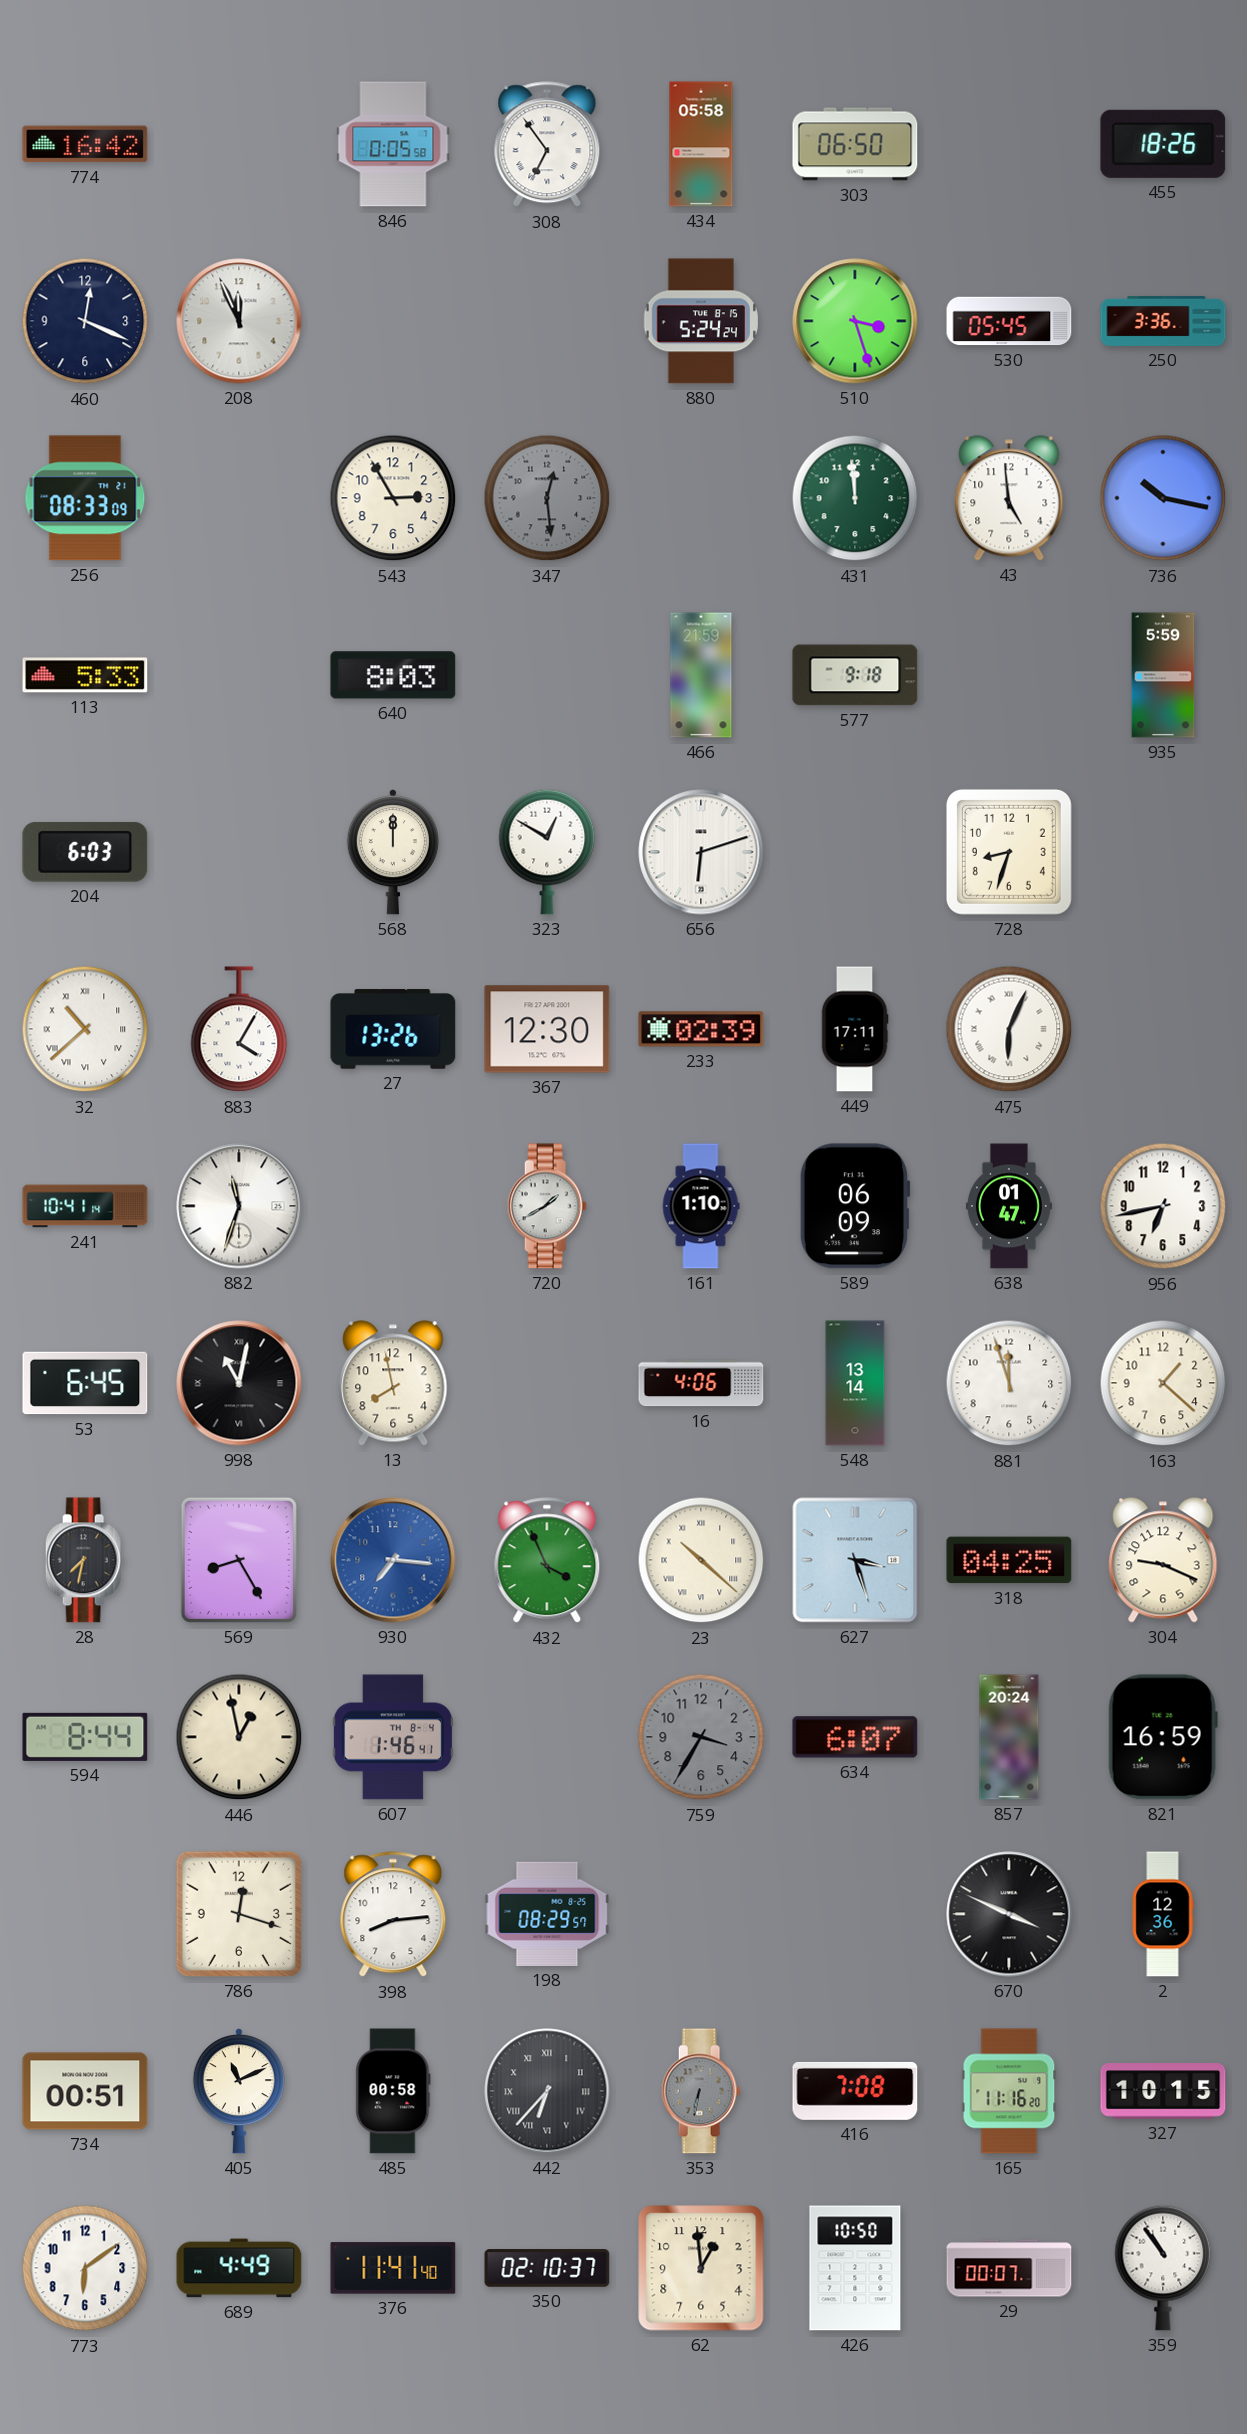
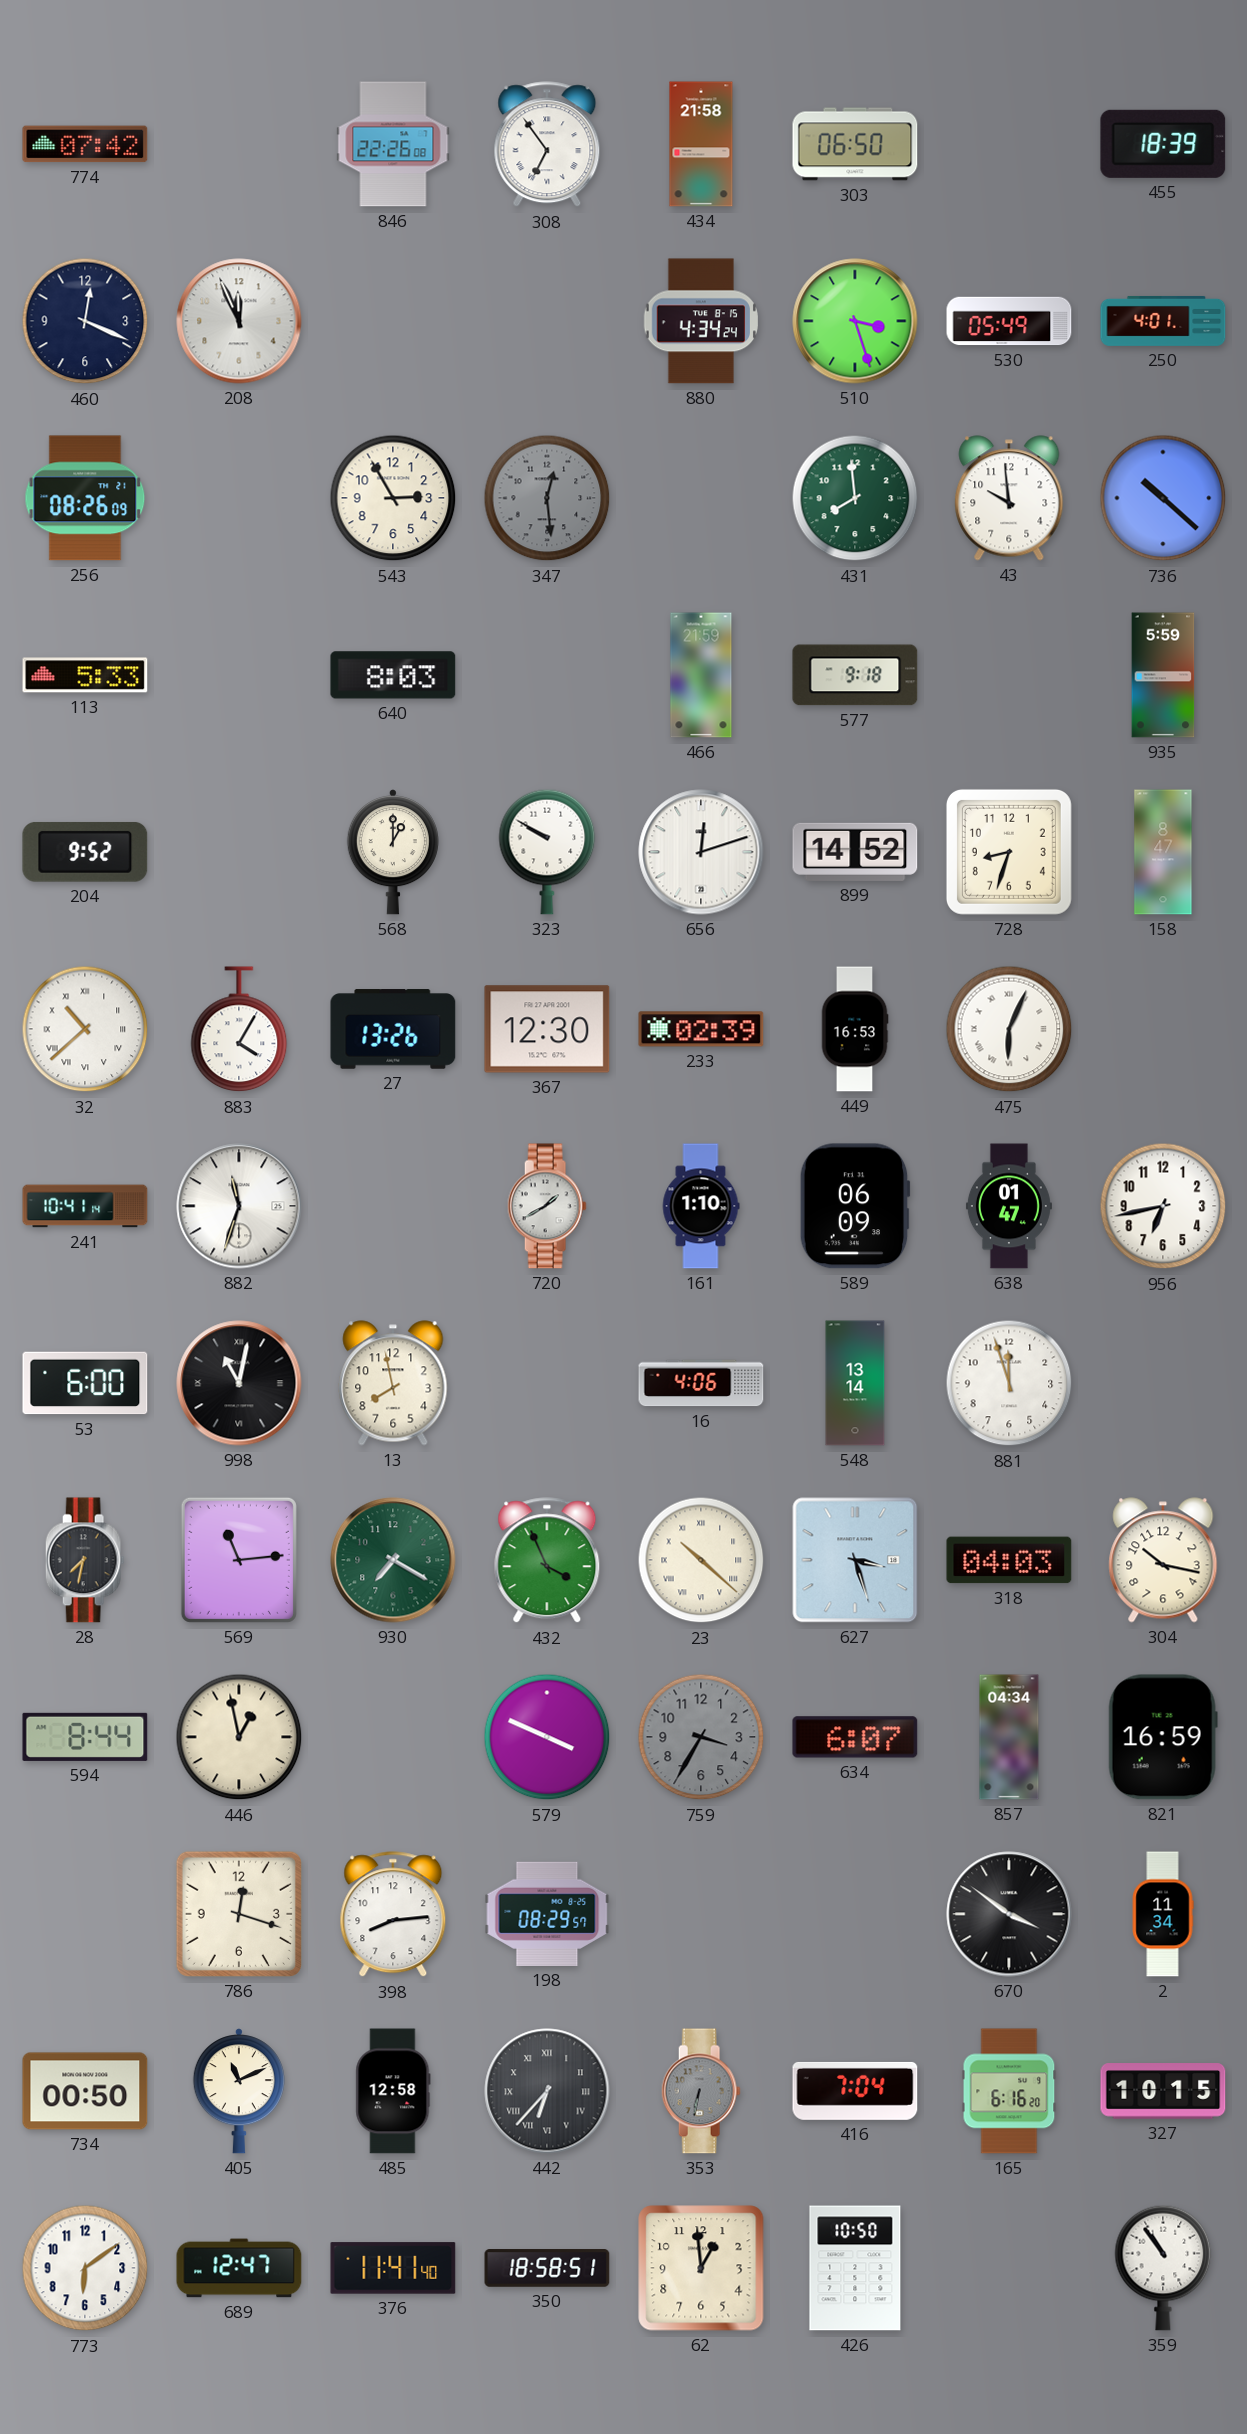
774: 16:42 -> 07:42
846: 0:05 -> 22:26
434: 05:58 -> 21:58
455: 18:26 -> 18:39
880: 5:24 -> 4:34
530: 05:45 -> 05:49
250: 3:36 -> 4:01
256: 08:33 -> 08:26
431: 11:59 -> 7:59
43: 4:59 -> 9:59
736: 10:17 -> 10:22
204: 6:03 -> 9:52
568: 12:00 -> 1:00
323: 12:50 -> 9:50
656: 6:12 -> 12:12
899: none -> 14:52
158: none -> 8:47
449: 17:11 -> 16:53
53: 6:45 -> 6:00
163: 1:22 -> none
569: 8:25 -> 11:14
930: 7:16 -> 7:20
930 dial: blue -> green
318: 04:25 -> 04:03
304: 9:19 -> 10:17
607: 1:46 -> none
579: none -> 3:49
857: 20:24 -> 04:34
670: 3:49 -> 3:51
2: 12:36 -> 11:34
734: 00:51 -> 00:50
485: 00:58 -> 12:58
416: 7:08 -> 7:04
165: 11:16 -> 6:16
689: 4:49 -> 12:47
350: 02:10 -> 18:58
29: 00:07 -> none
